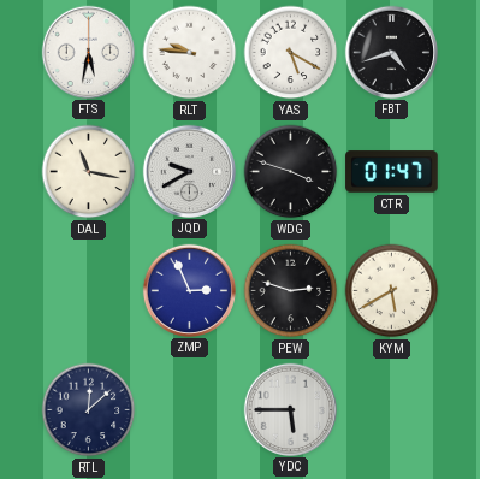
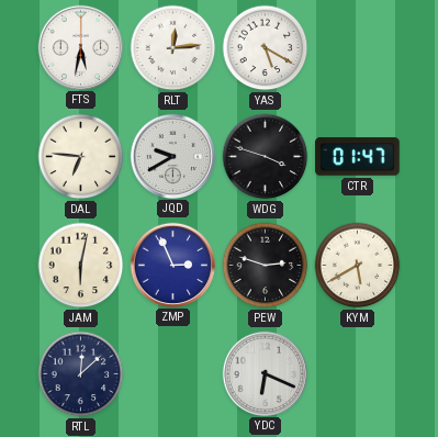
RLT: 9:46 -> 12:14
FBT: 4:42 -> none
DAL: 11:17 -> 6:46
JAM: none -> 6:02
YDC: 5:45 -> 6:19
